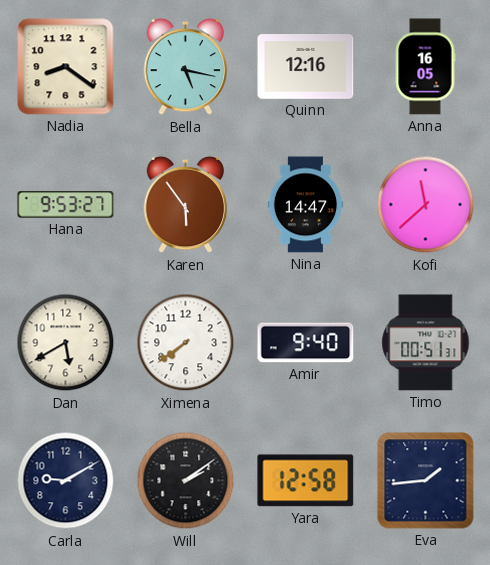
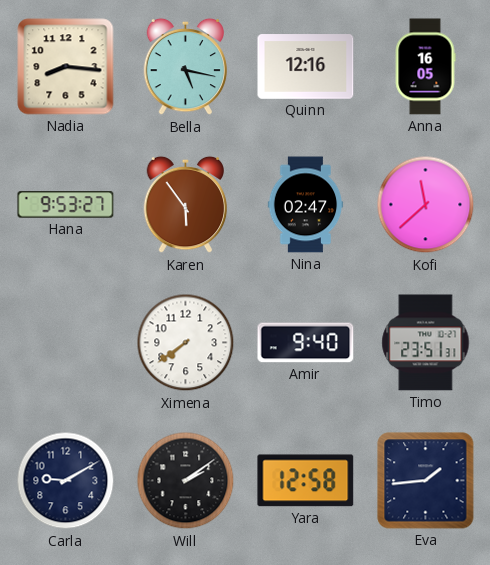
Nadia: 8:21 -> 8:16
Nina: 14:47 -> 02:47
Dan: 5:40 -> none
Timo: 00:51 -> 23:51
